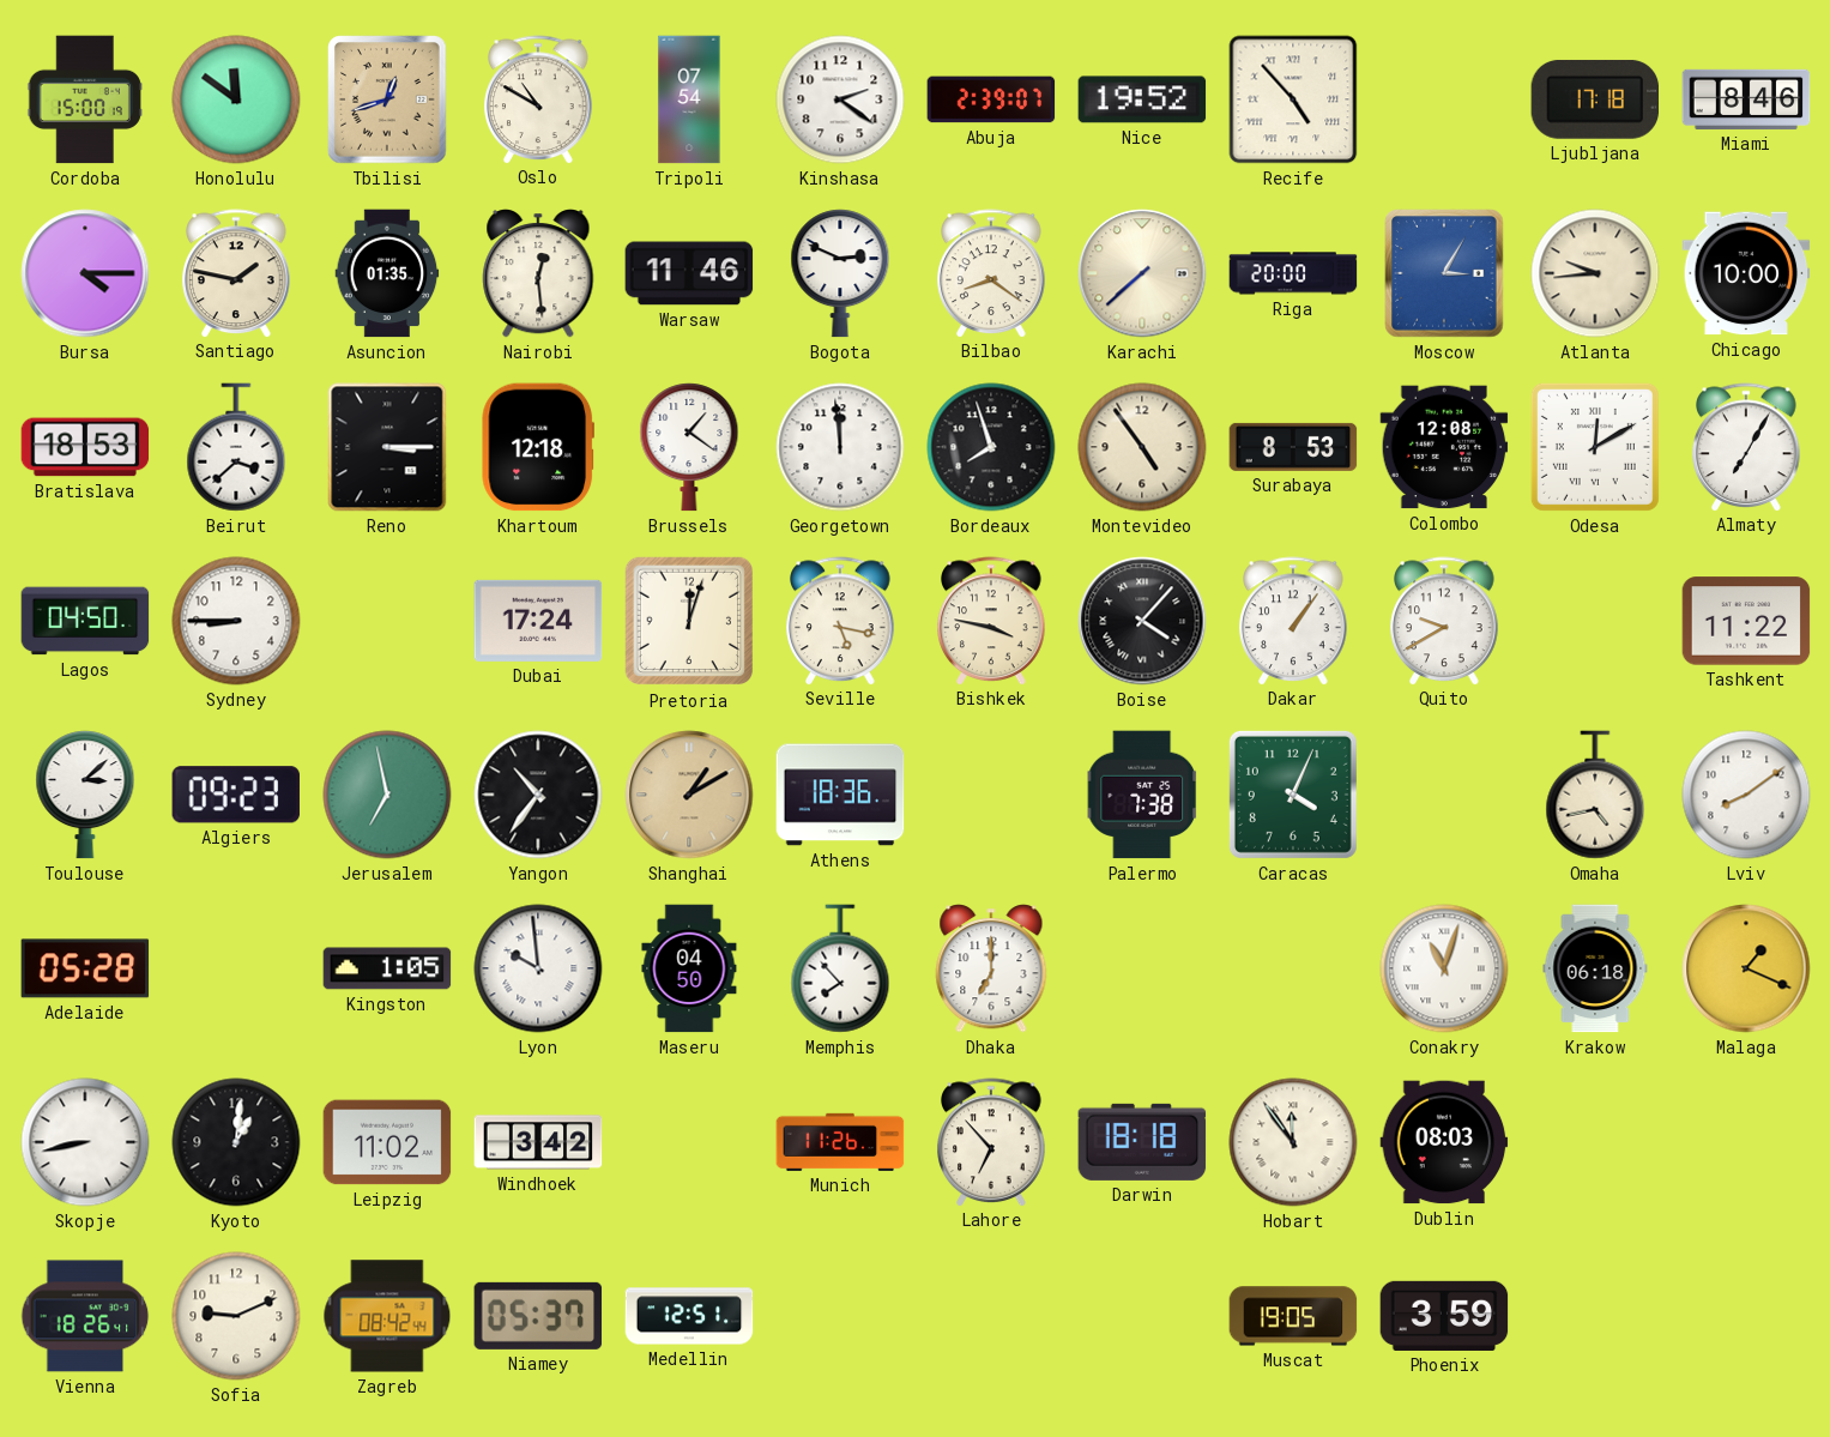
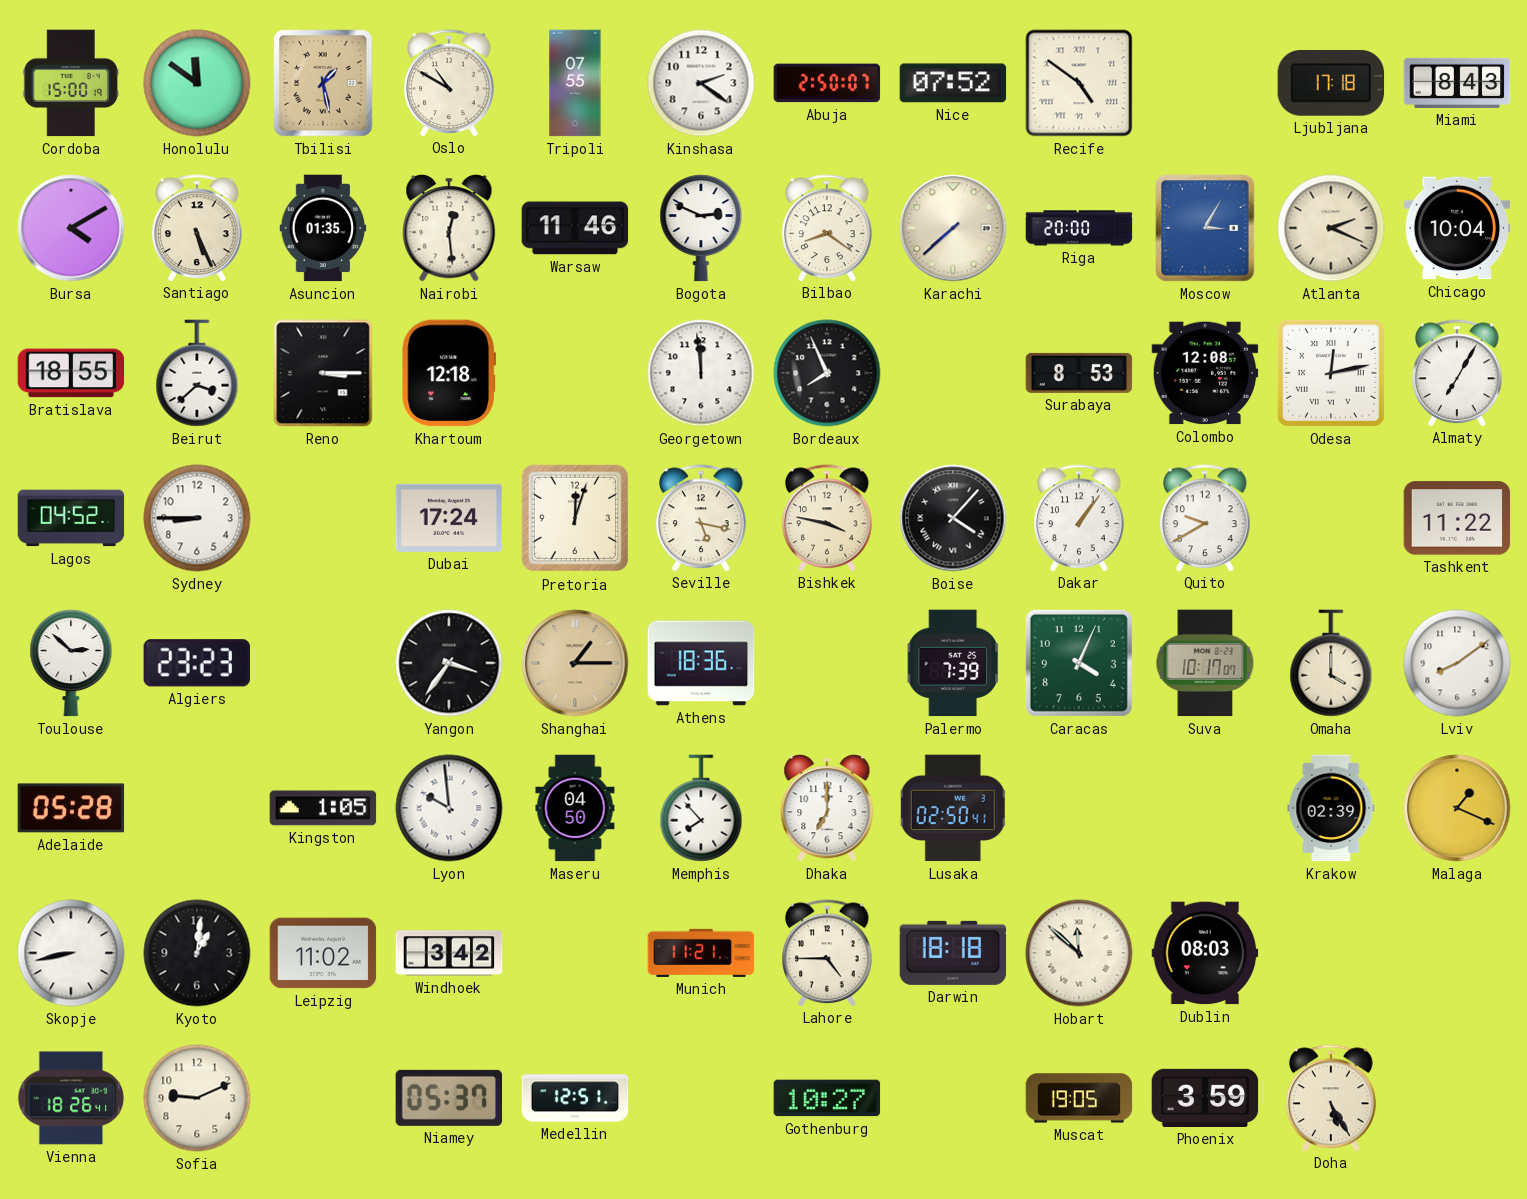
Tbilisi: 12:42 -> 1:28
Tripoli: 07:54 -> 07:55
Abuja: 2:39 -> 2:50
Nice: 19:52 -> 07:52
Recife: 4:53 -> 4:51
Miami: 8:46 -> 8:43
Bursa: 4:15 -> 4:10
Santiago: 1:47 -> 5:26
Atlanta: 9:44 -> 2:19
Chicago: 10:00 -> 10:04
Bratislava: 18:53 -> 18:55
Brussels: 1:21 -> none
Bordeaux: 7:57 -> 7:56
Montevideo: 4:54 -> none
Odesa: 12:10 -> 12:13
Lagos: 04:50 -> 04:52
Toulouse: 3:08 -> 2:52
Algiers: 09:23 -> 23:23
Jerusalem: 6:58 -> none
Yangon: 10:36 -> 3:36
Shanghai: 1:10 -> 1:15
Palermo: 7:38 -> 7:39
Suva: none -> 10:17
Omaha: 4:43 -> 4:00
Lusaka: none -> 02:50
Conakry: 11:03 -> none
Krakow: 06:18 -> 02:39
Munich: 11:26 -> 11:21
Lahore: 6:53 -> 4:45
Hobart: 11:54 -> 11:52
Zagreb: 08:42 -> none
Gothenburg: none -> 10:27
Doha: none -> 5:25
